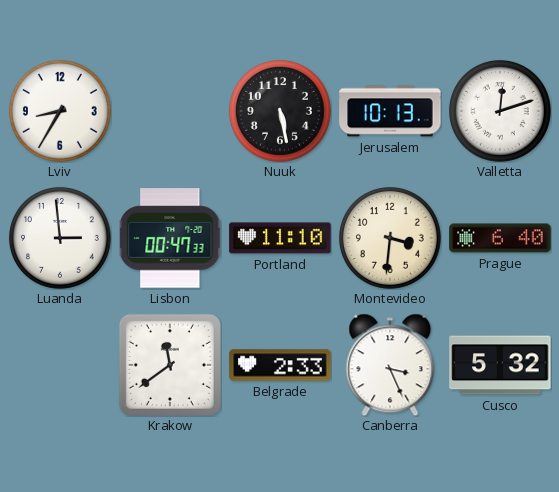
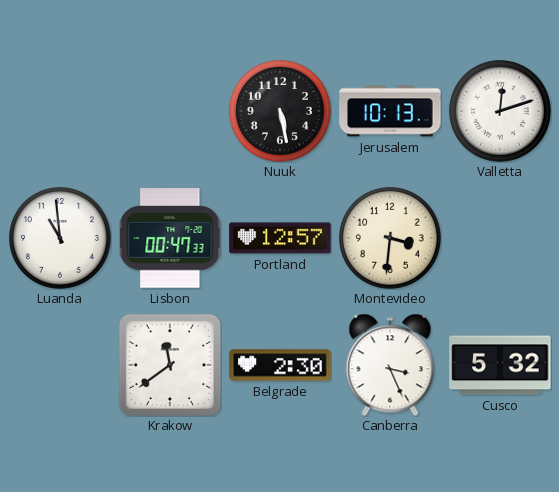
Lviv: 8:35 -> none
Luanda: 2:59 -> 10:59
Portland: 11:10 -> 12:57
Prague: 6:40 -> none
Belgrade: 2:33 -> 2:30
